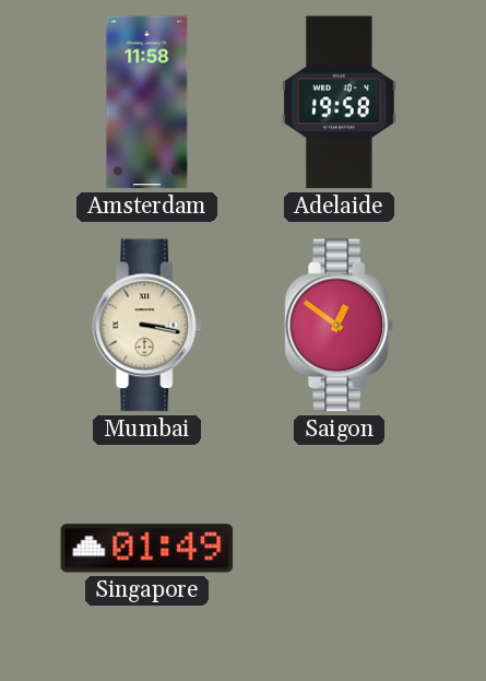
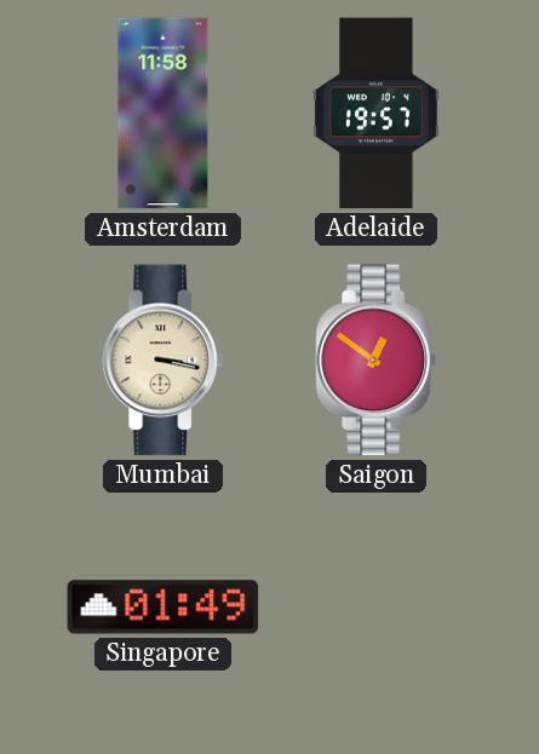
Adelaide: 19:58 -> 19:57
